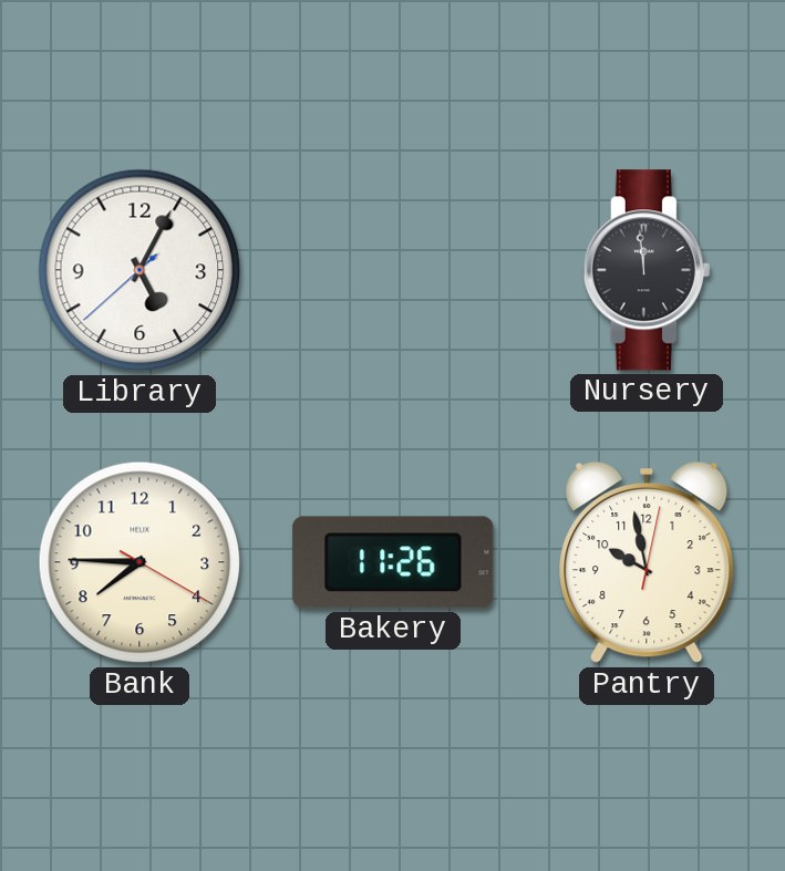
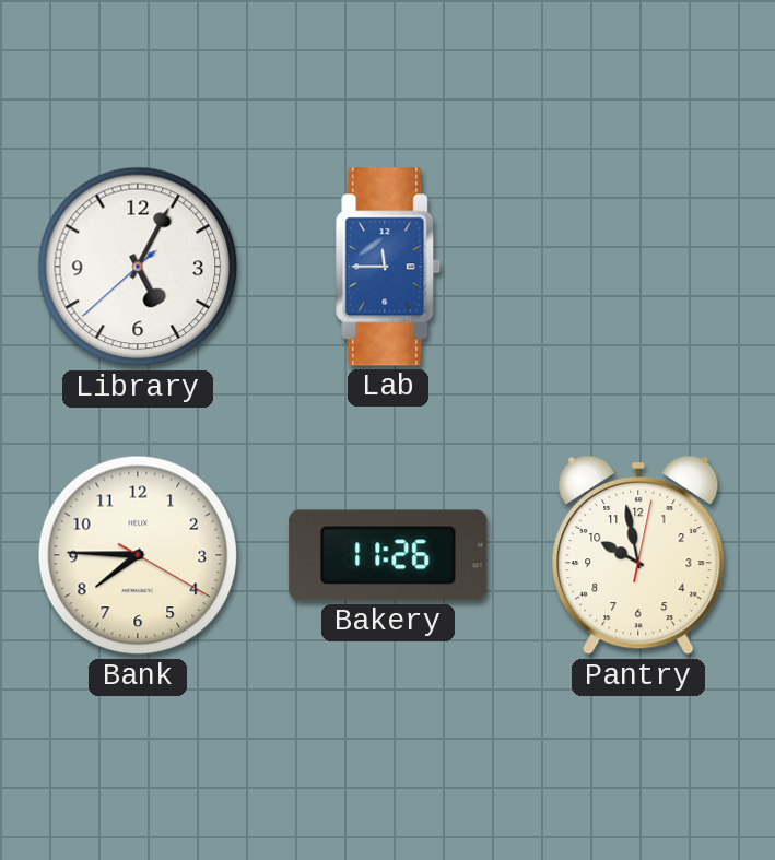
Lab: none -> 11:45
Nursery: 11:59 -> none
